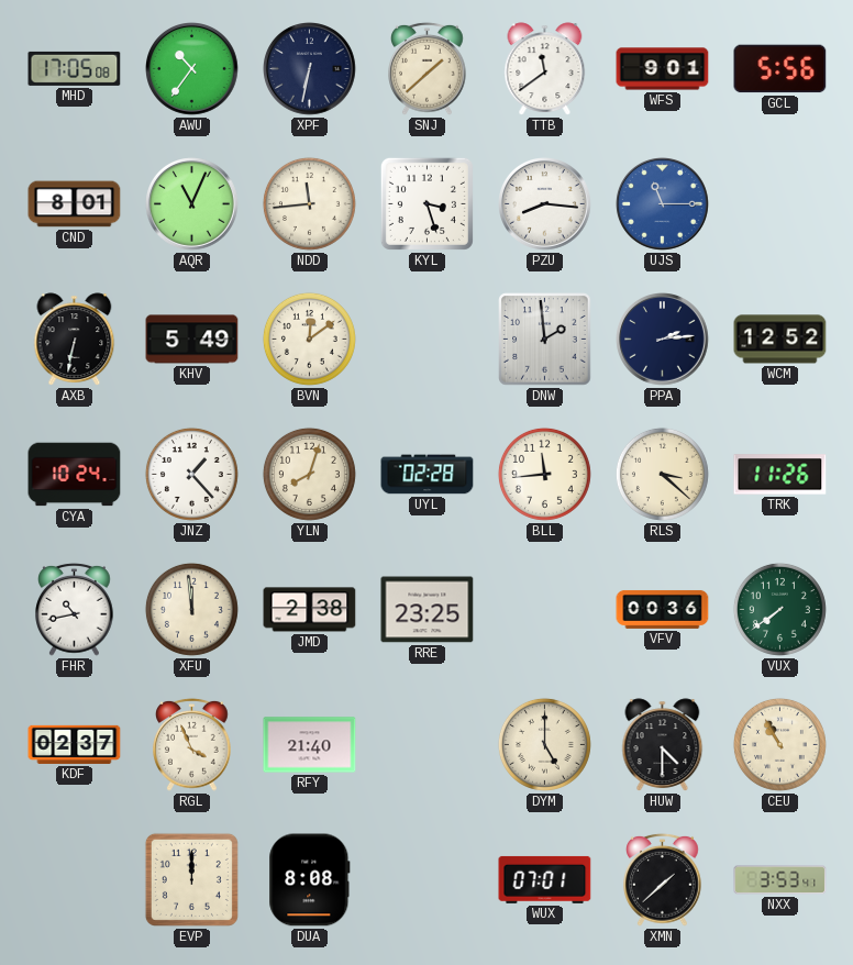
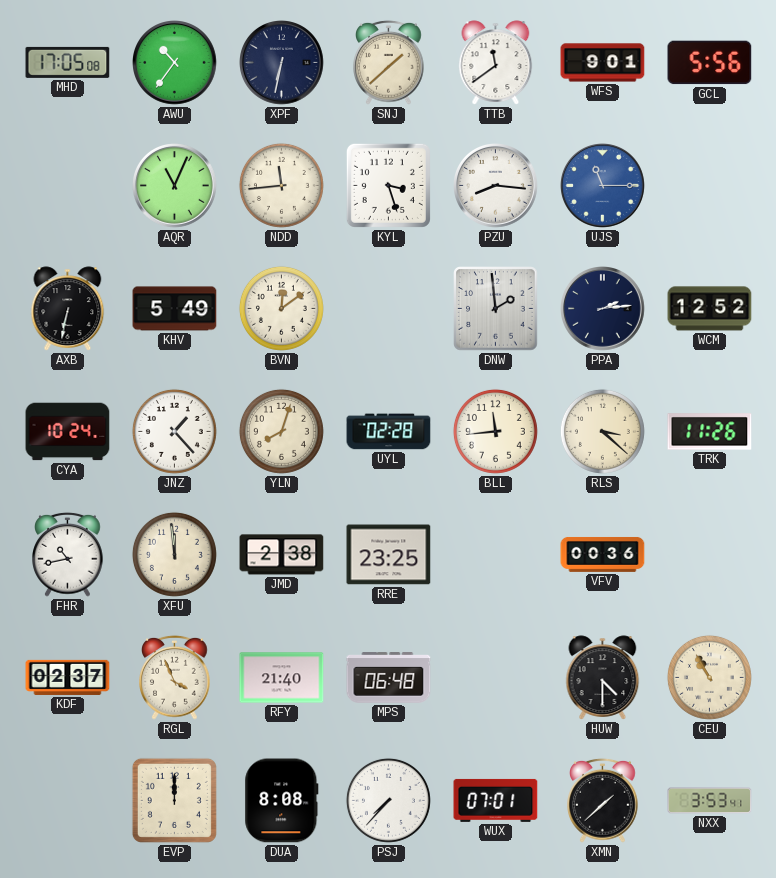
CND: 8:01 -> none
VUX: 7:39 -> none
MPS: none -> 06:48
DYM: 5:00 -> none
PSJ: none -> 7:37
